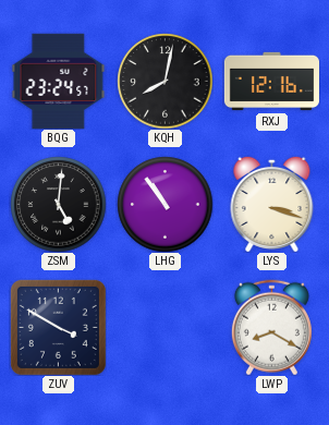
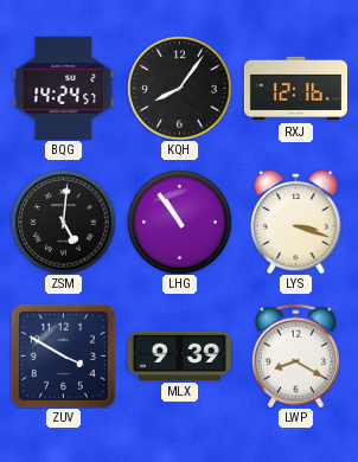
BQG: 23:24 -> 14:24
KQH: 8:02 -> 8:06
MLX: none -> 9:39
